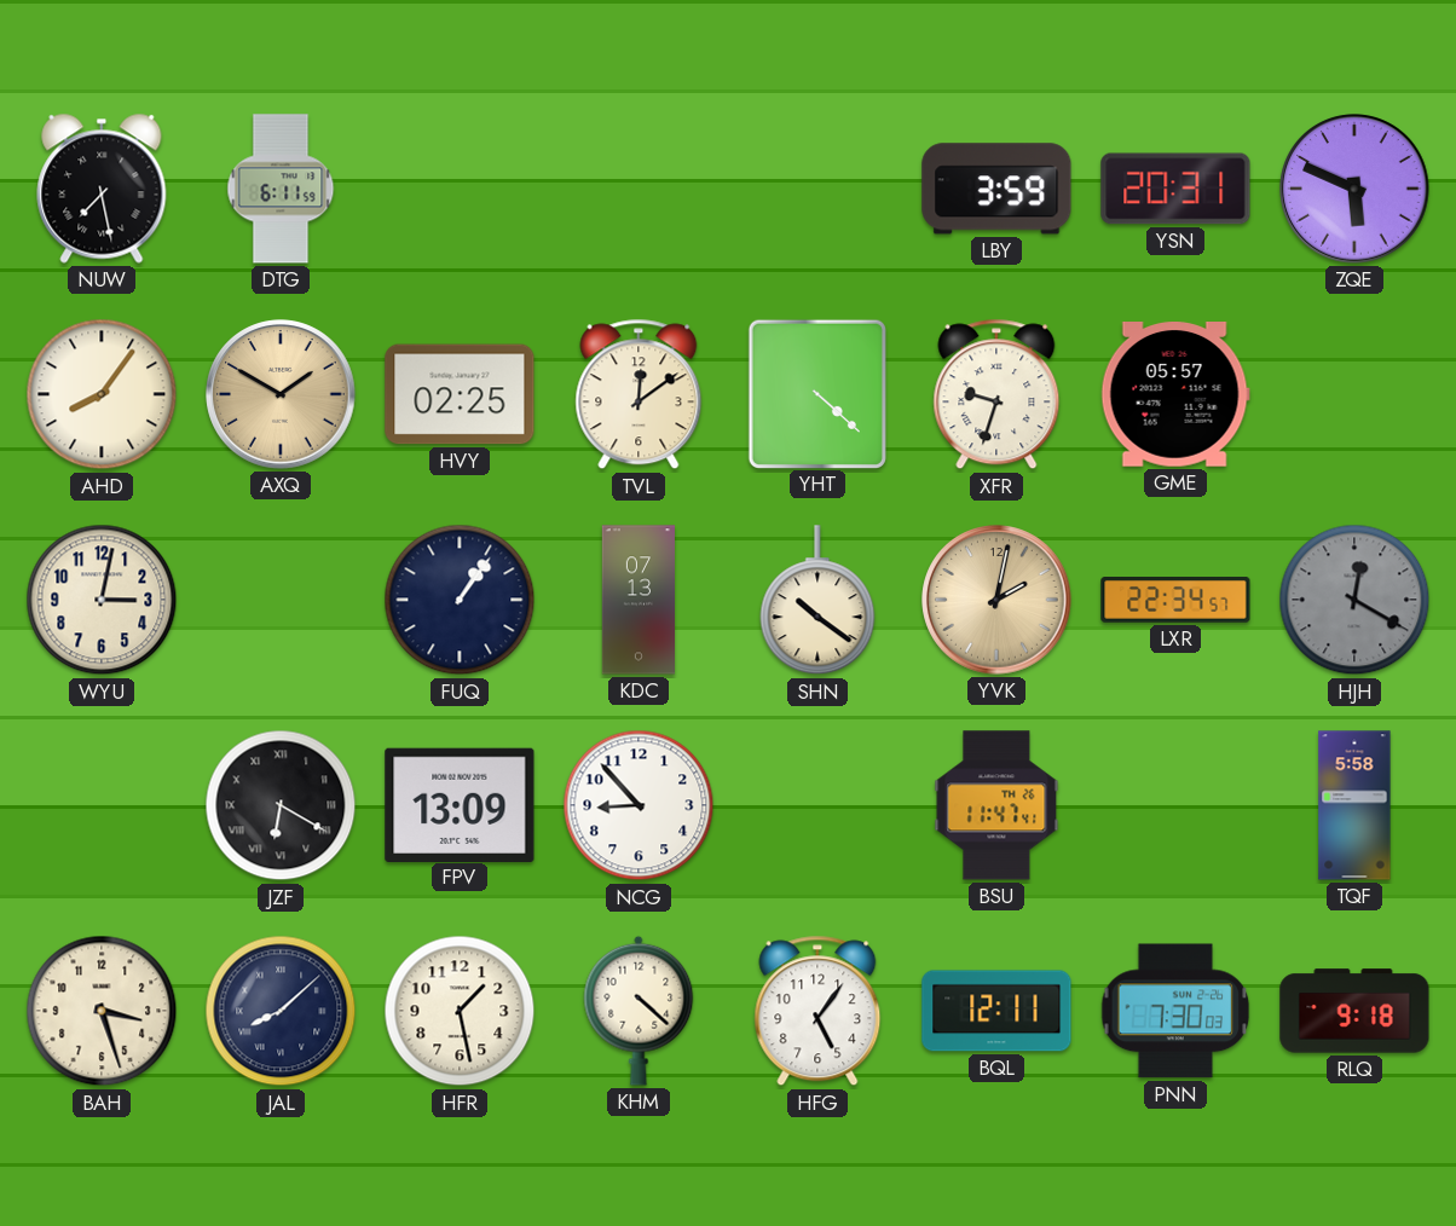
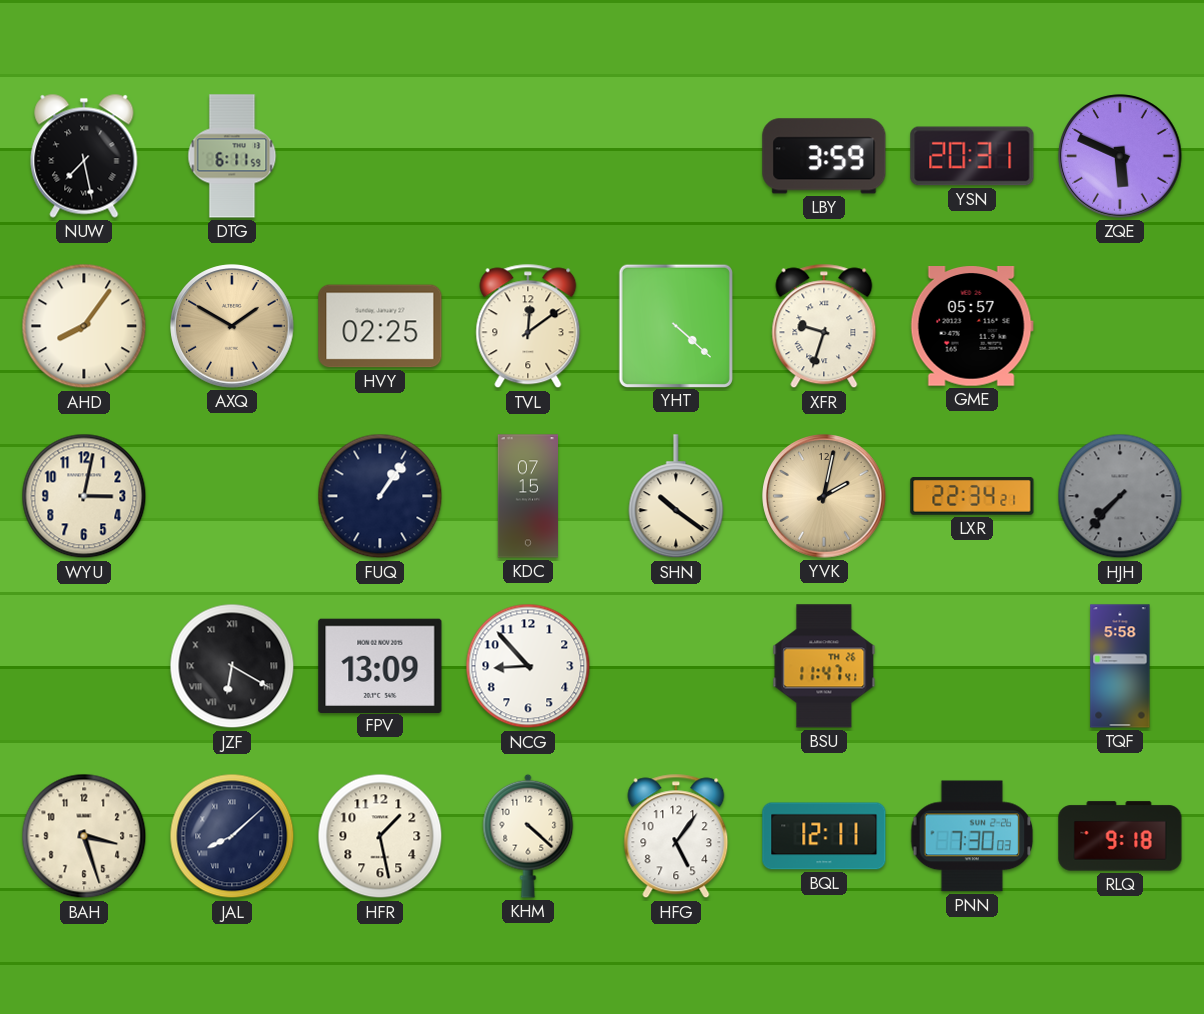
KDC: 07:13 -> 07:15
LXR: 22:34:57 -> 22:34:21
HJH: 12:20 -> 7:37
